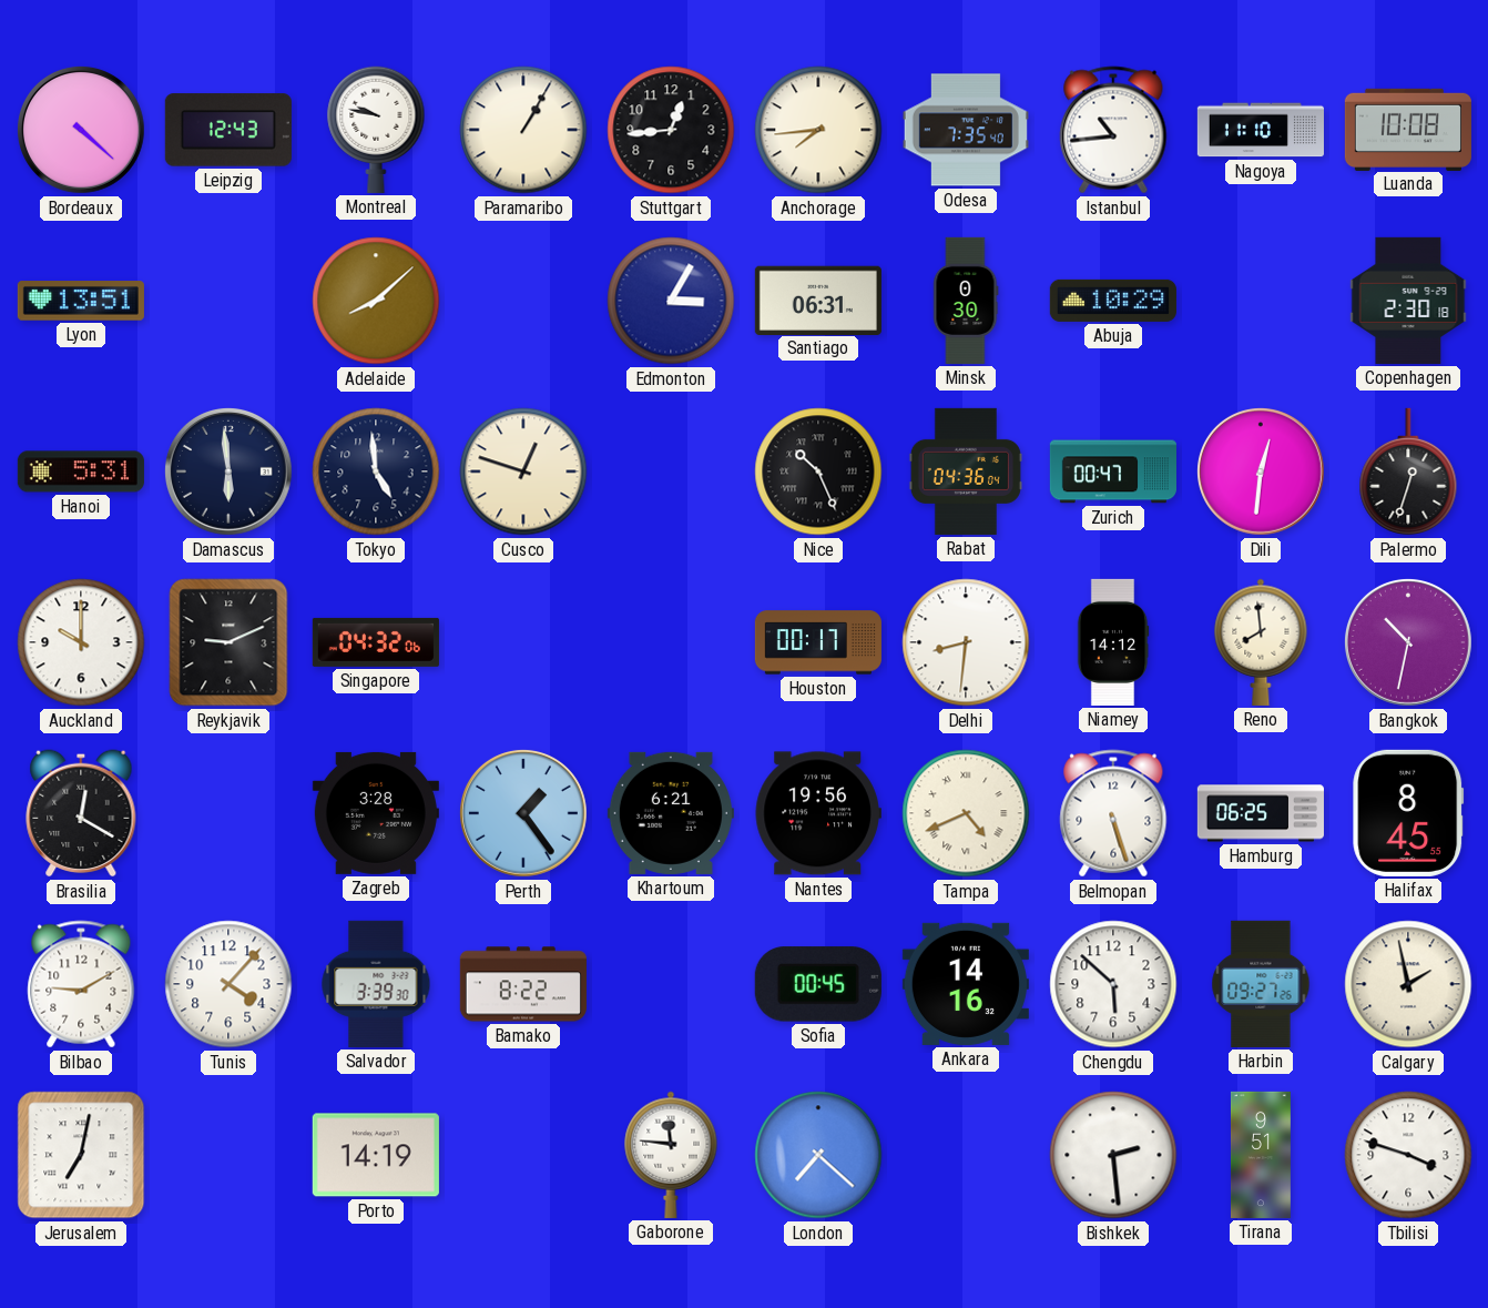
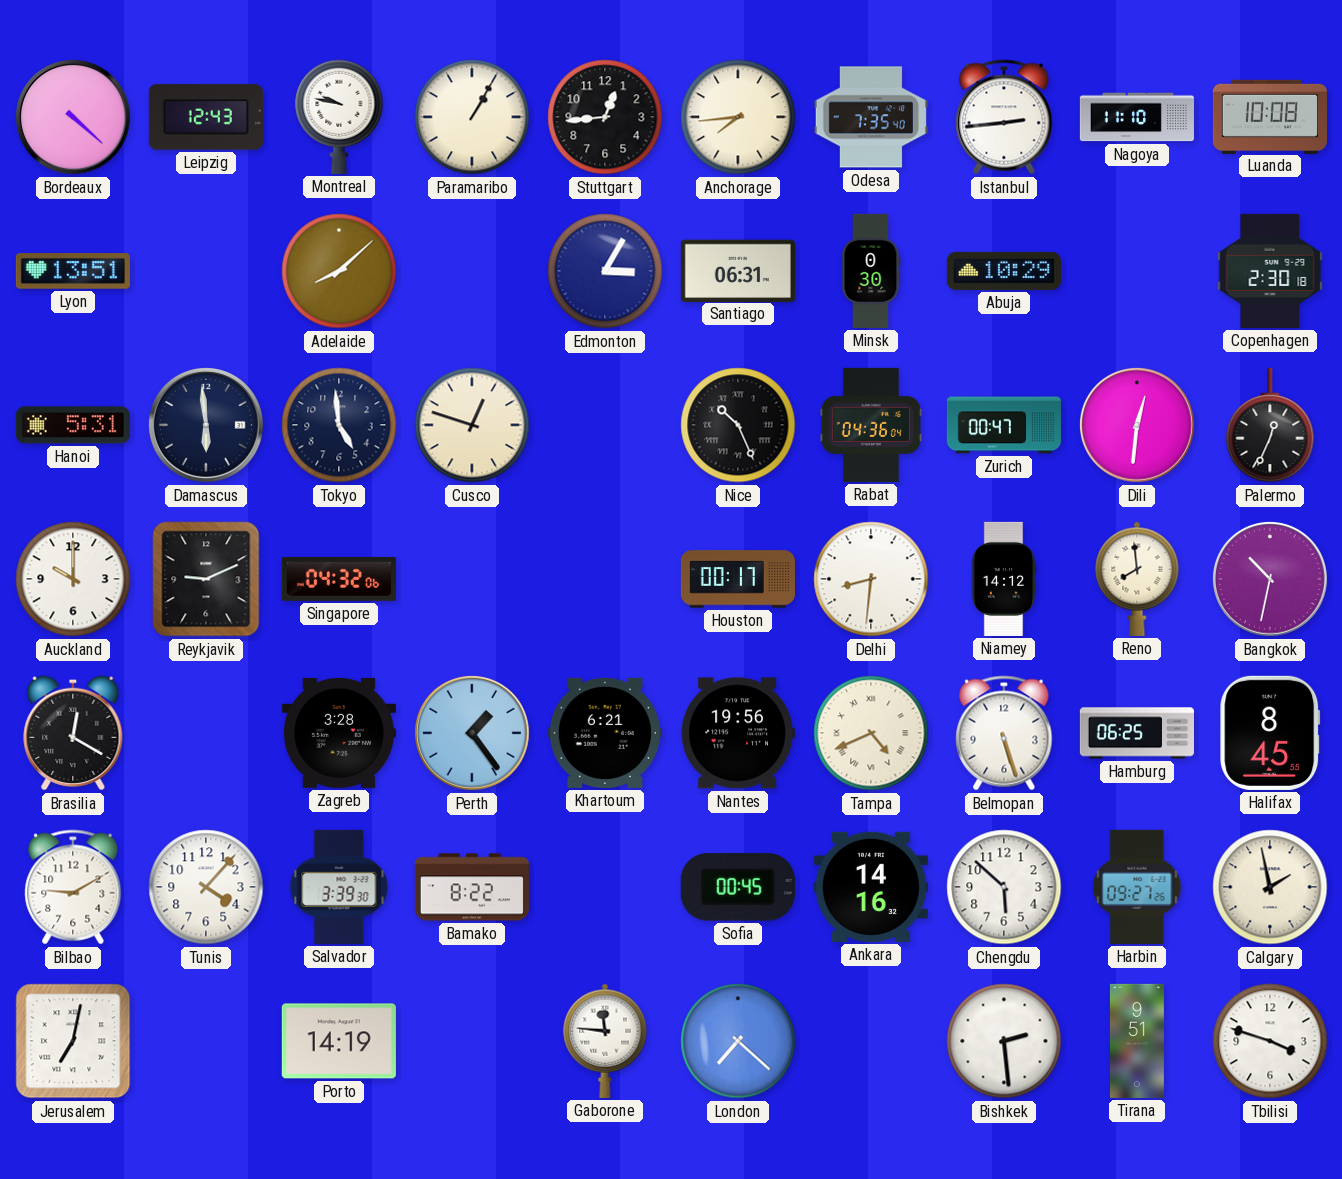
Istanbul: 10:44 -> 2:44
Palermo: 12:33 -> 12:34
